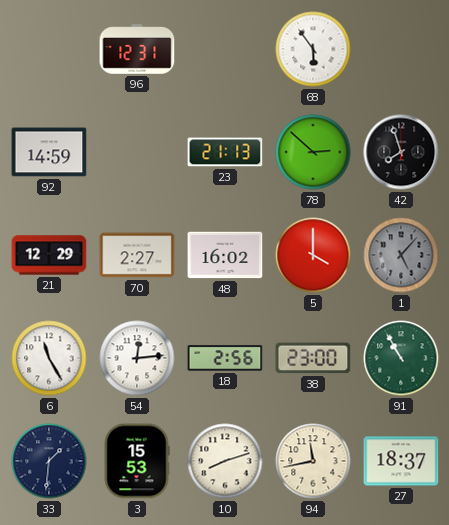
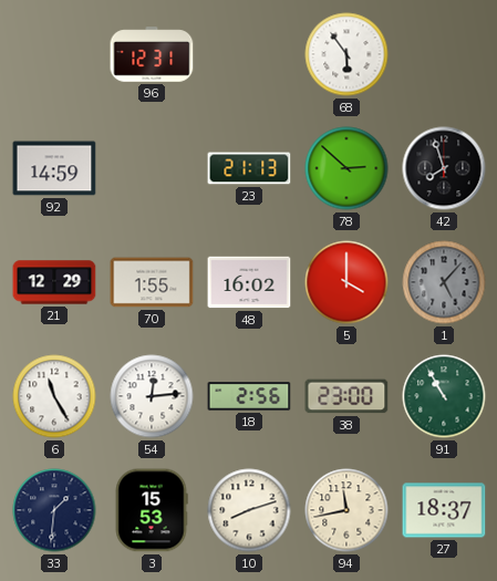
70: 2:27 -> 1:55
